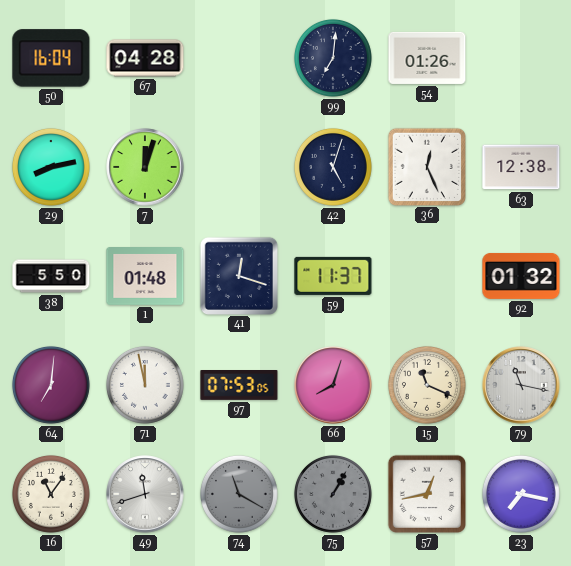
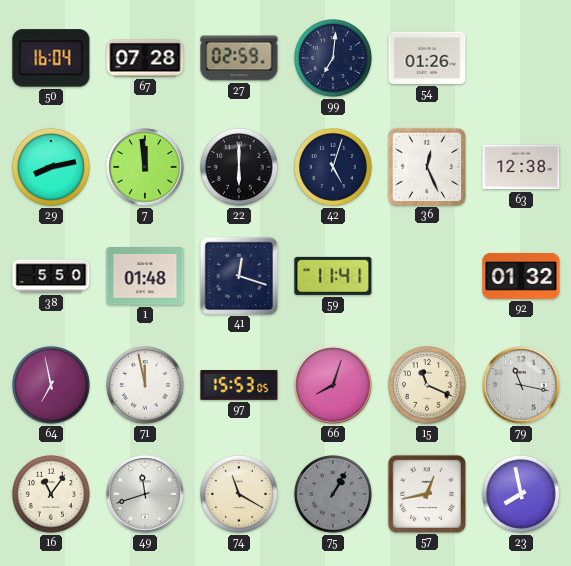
67: 04:28 -> 07:28
27: none -> 02:59
7: 12:03 -> 11:59
22: none -> 6:00
59: 11:37 -> 11:41
64: 7:01 -> 6:58
97: 07:53 -> 15:53
74 dial: grey -> cream
23: 7:17 -> 7:58
